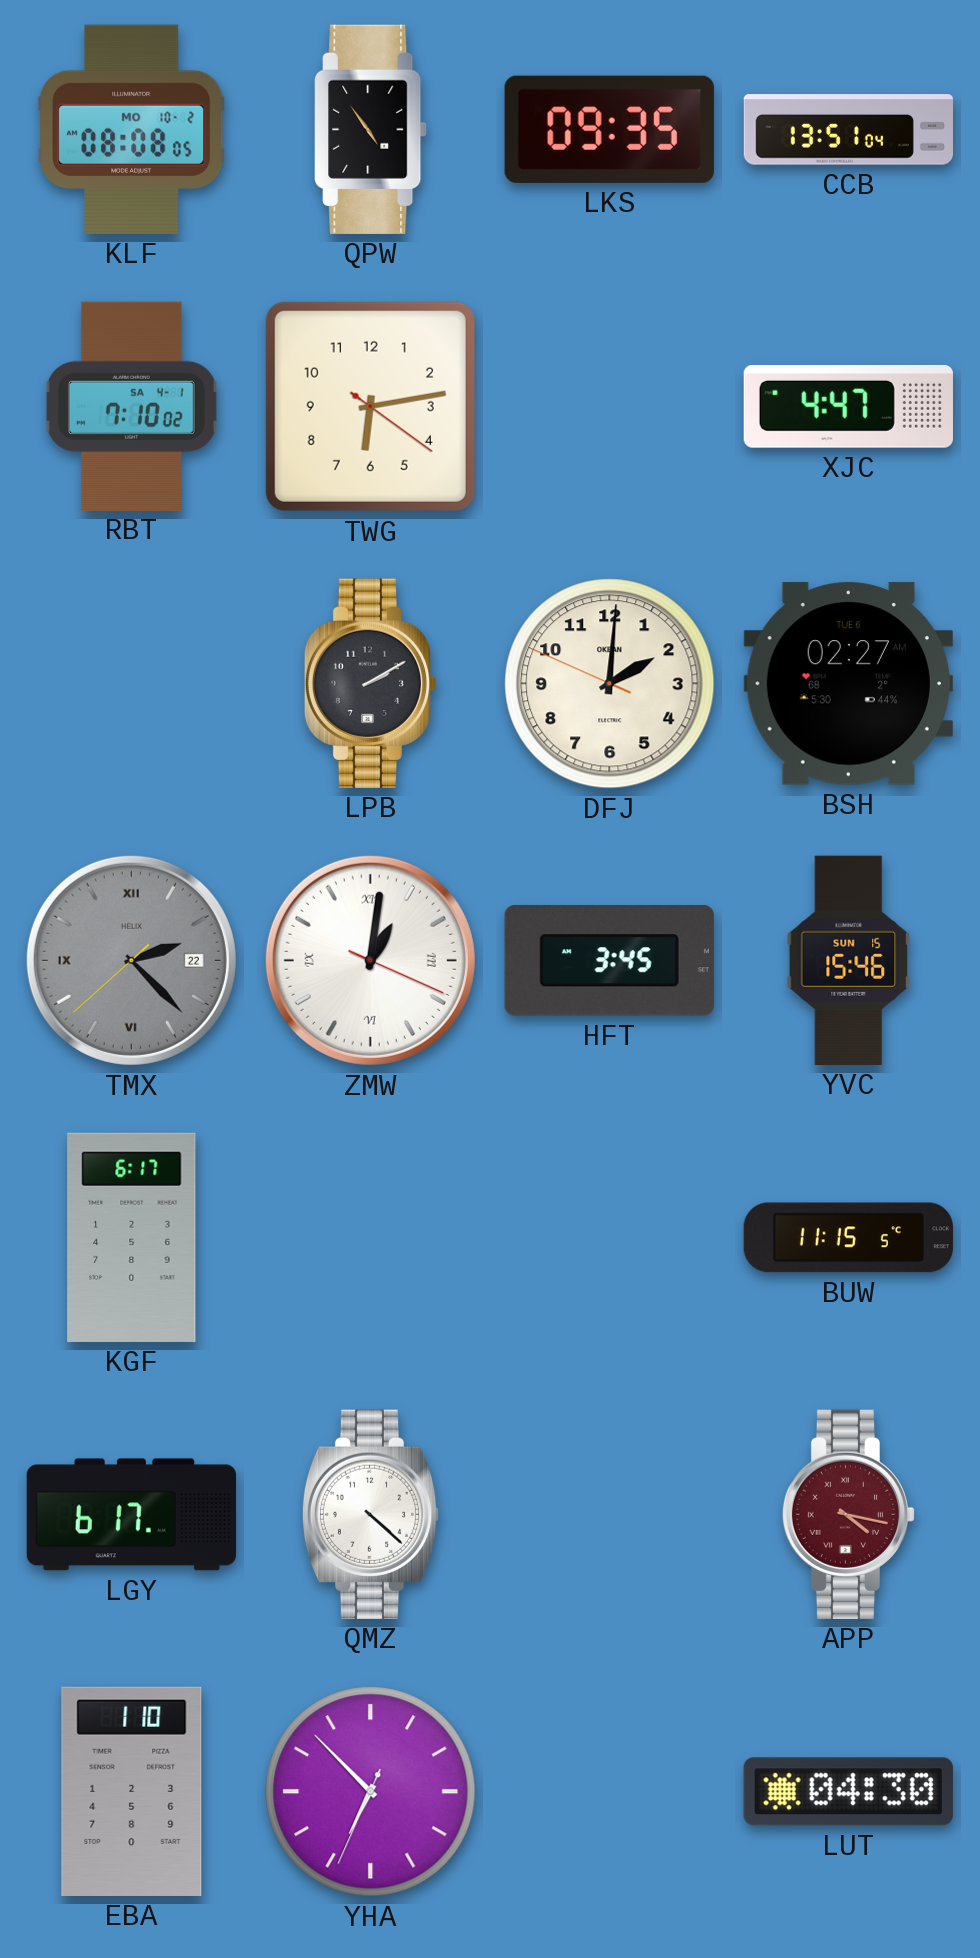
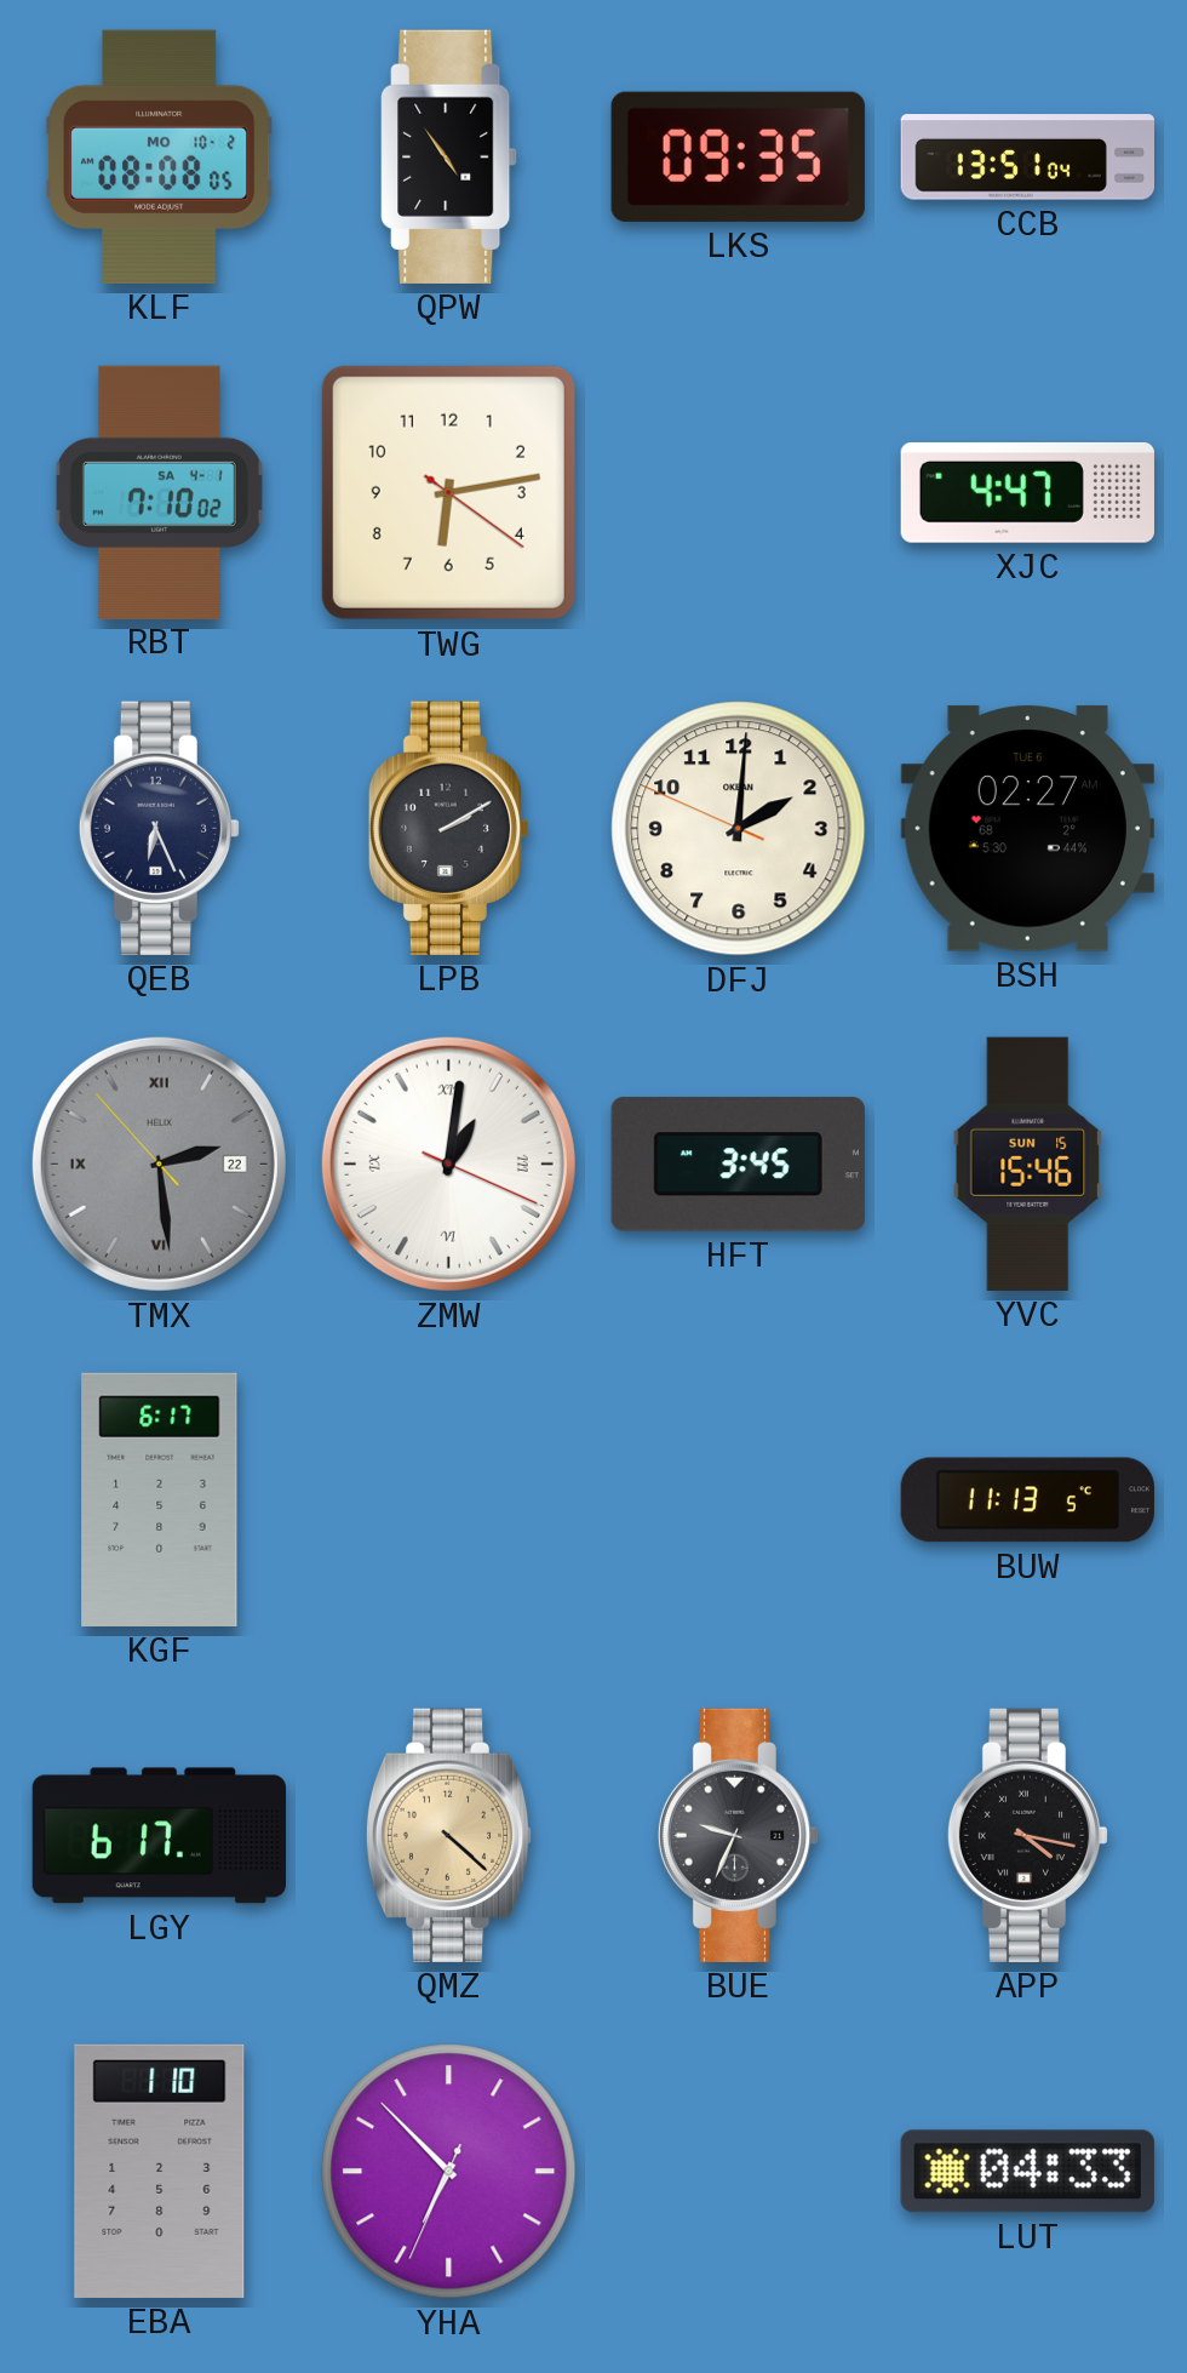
QEB: none -> 6:26
TMX: 2:22 -> 2:28
BUW: 11:15 -> 11:13
QMZ dial: white -> champagne
BUE: none -> 9:34
APP dial: burgundy -> black
LUT: 04:30 -> 04:33
